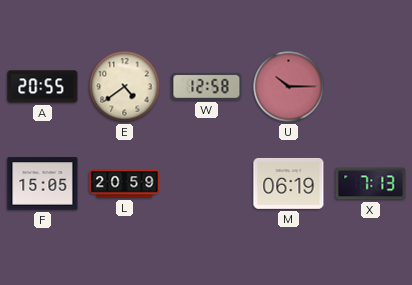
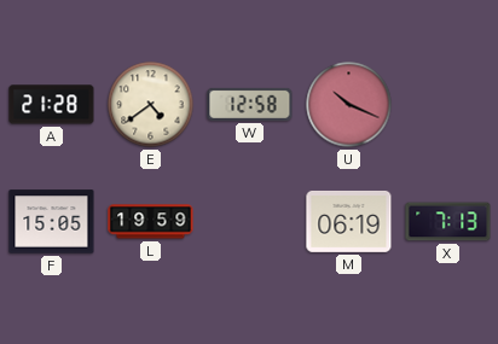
A: 20:55 -> 21:28
U: 10:15 -> 10:19
L: 20:59 -> 19:59
